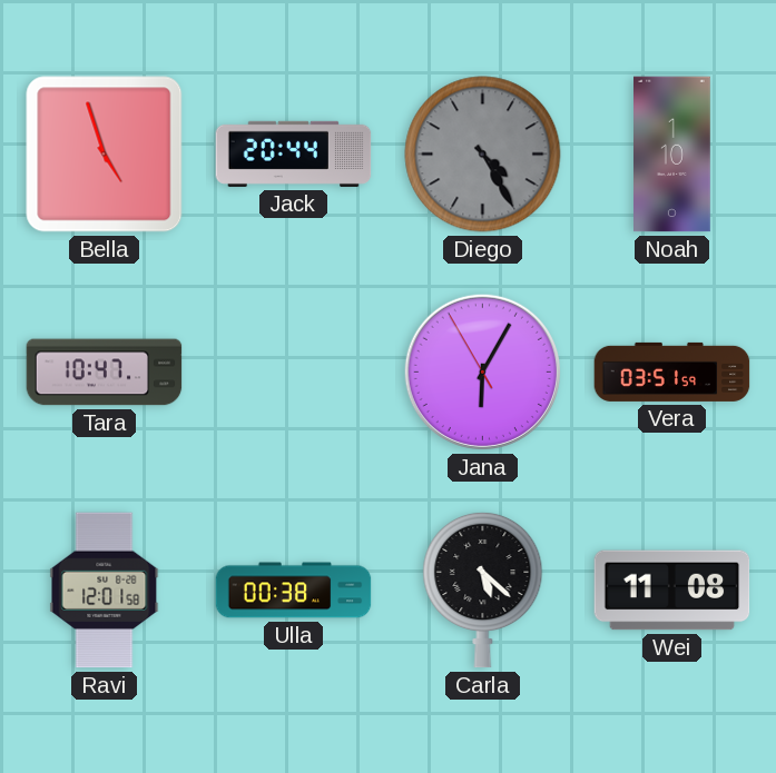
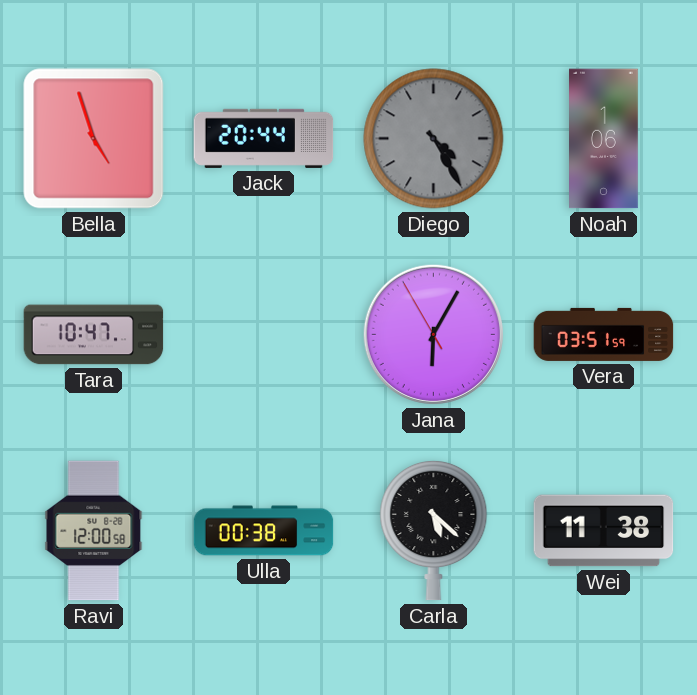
Noah: 1:10 -> 1:06
Ravi: 12:01 -> 12:00
Wei: 11:08 -> 11:38
